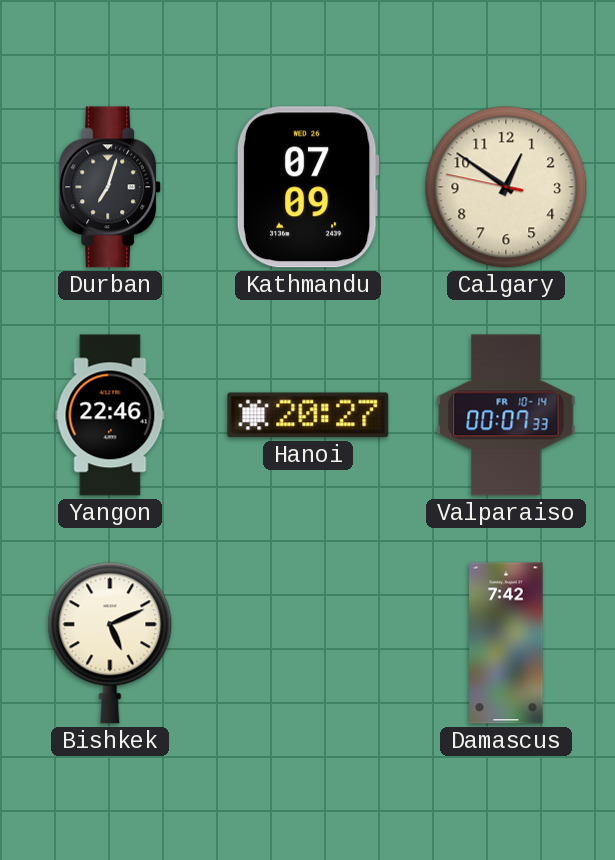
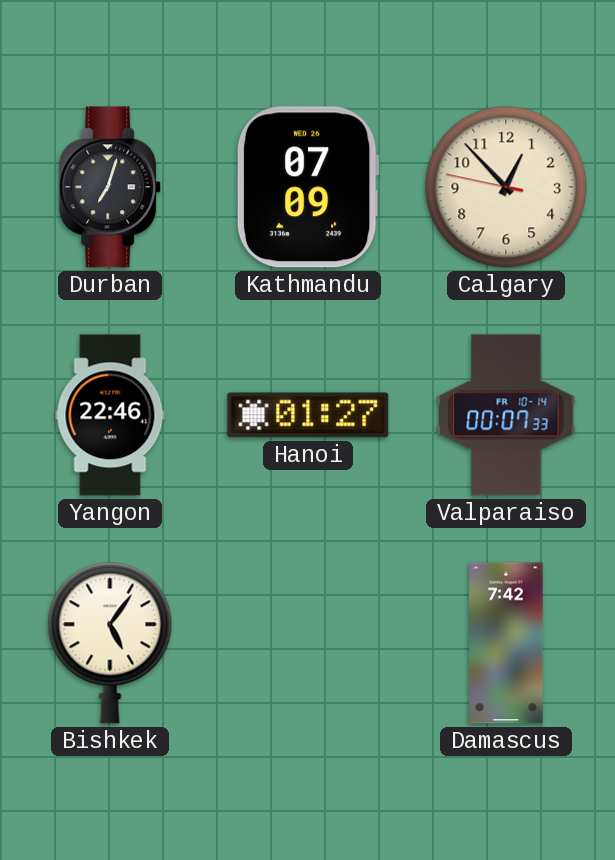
Calgary: 12:50 -> 12:52
Hanoi: 20:27 -> 01:27
Bishkek: 5:11 -> 5:06
